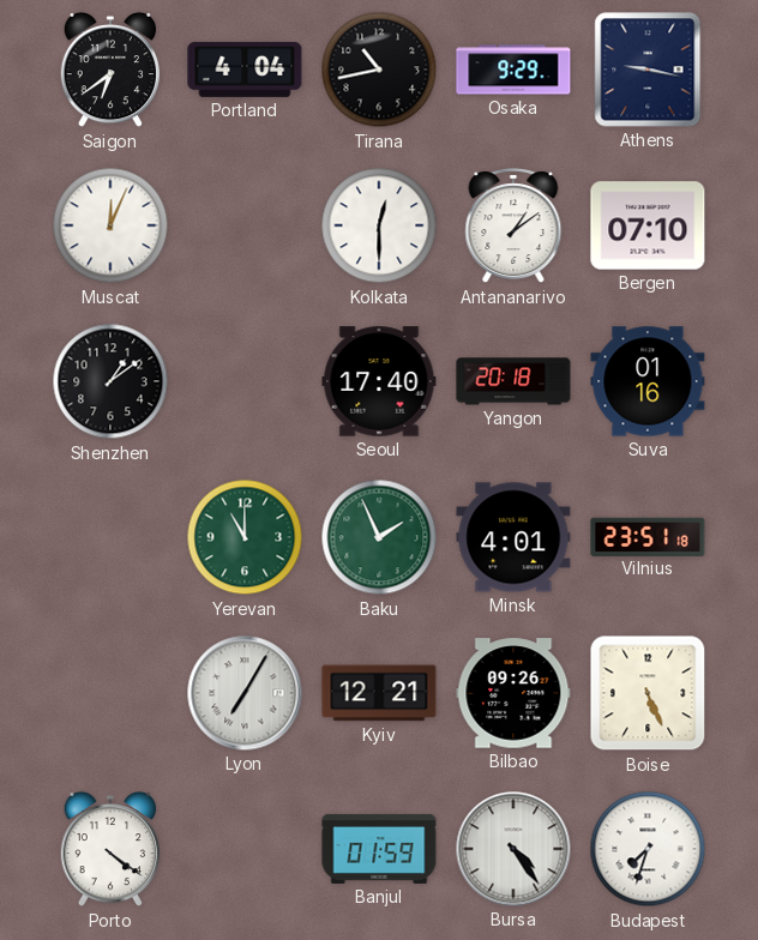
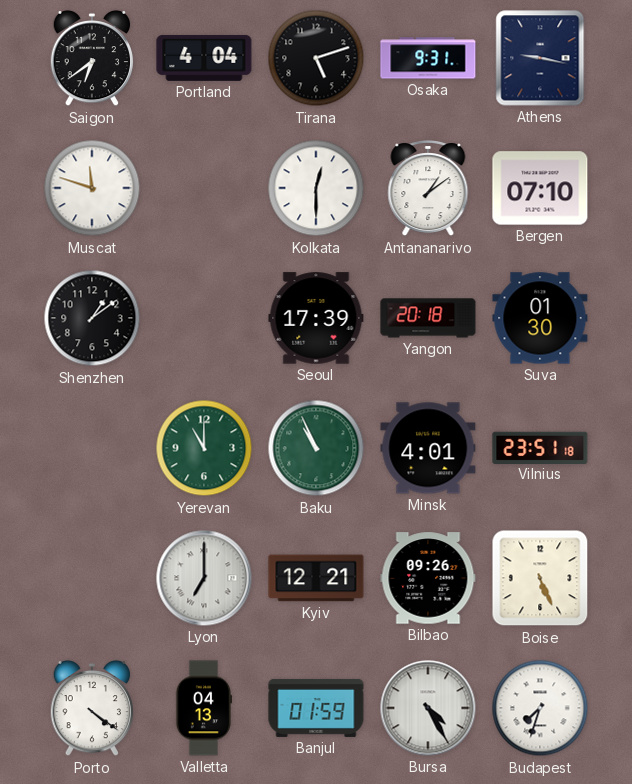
Tirana: 10:43 -> 5:12
Osaka: 9:29 -> 9:31
Muscat: 12:04 -> 11:48
Seoul: 17:40 -> 17:39
Suva: 01:16 -> 01:30
Baku: 1:56 -> 10:56
Lyon: 7:05 -> 7:00
Valletta: none -> 04:13
Bursa: 4:24 -> 4:25
